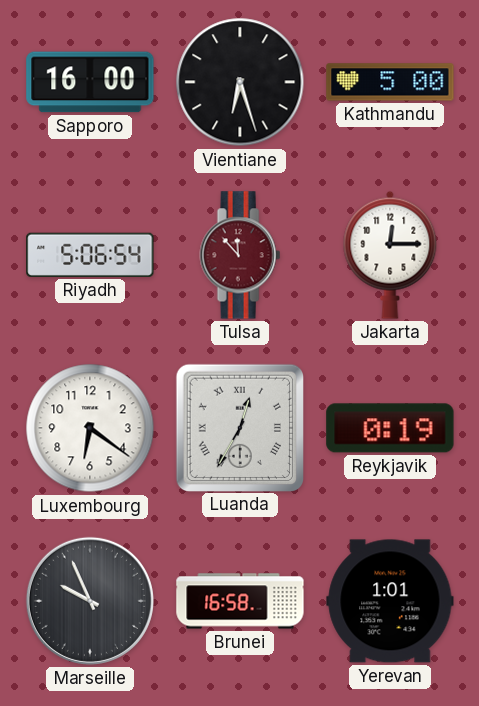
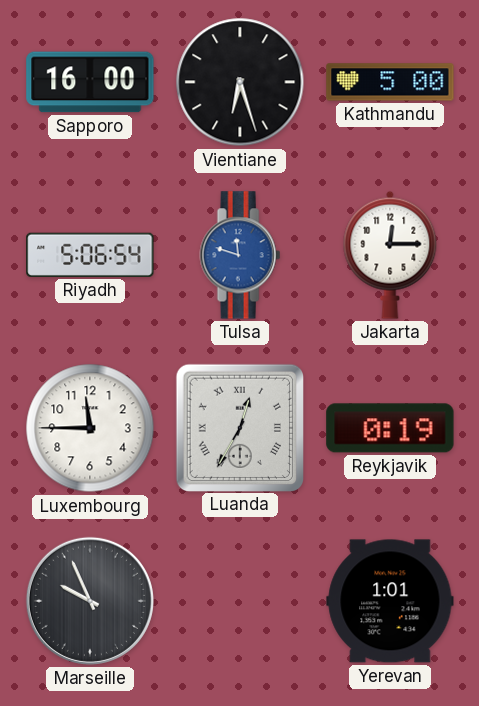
Tulsa: 11:53 -> 11:48
Tulsa dial: burgundy -> blue
Luxembourg: 6:21 -> 11:45
Brunei: 16:58 -> none
